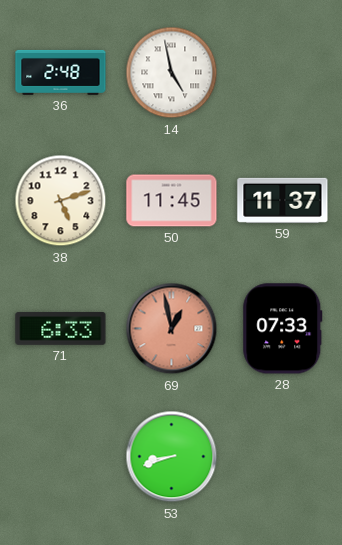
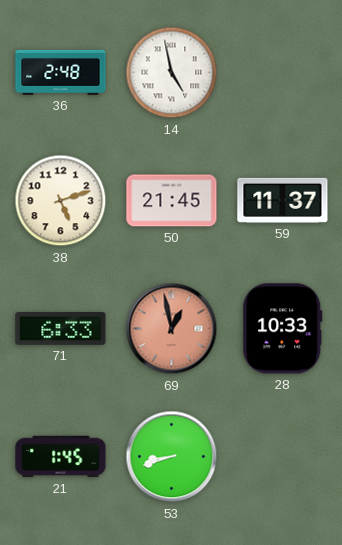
50: 11:45 -> 21:45
28: 07:33 -> 10:33
21: none -> 1:45
